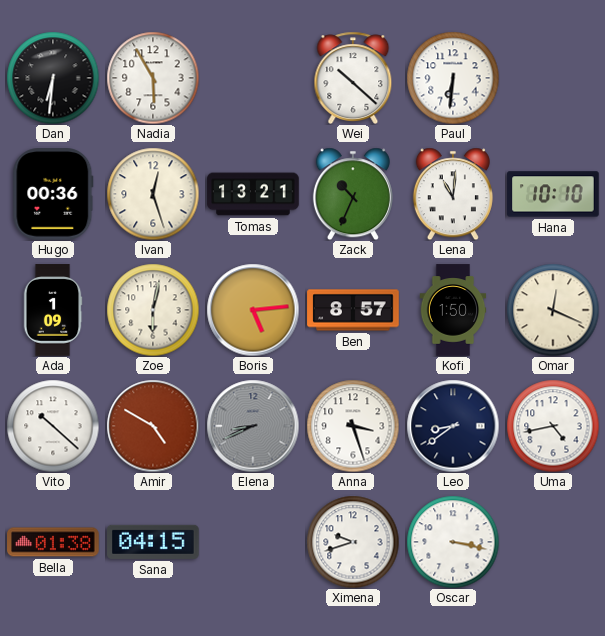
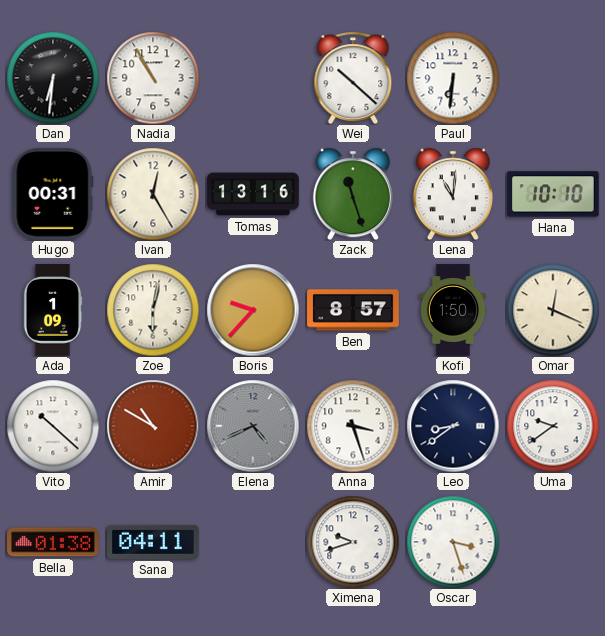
Nadia: 5:55 -> 10:55
Hugo: 00:36 -> 00:31
Ivan: 12:27 -> 12:25
Tomas: 13:21 -> 13:16
Zack: 10:34 -> 11:27
Boris: 5:14 -> 9:37
Amir: 4:50 -> 10:50
Elena: 8:41 -> 4:41
Uma: 4:43 -> 9:39
Sana: 04:15 -> 04:11
Oscar: 3:17 -> 3:27
